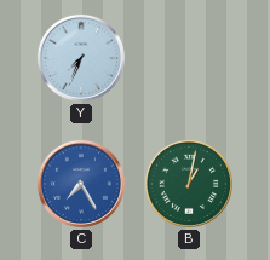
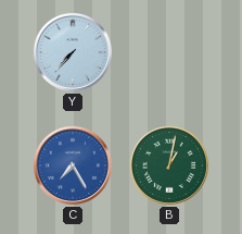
Y: 7:34 -> 7:37
